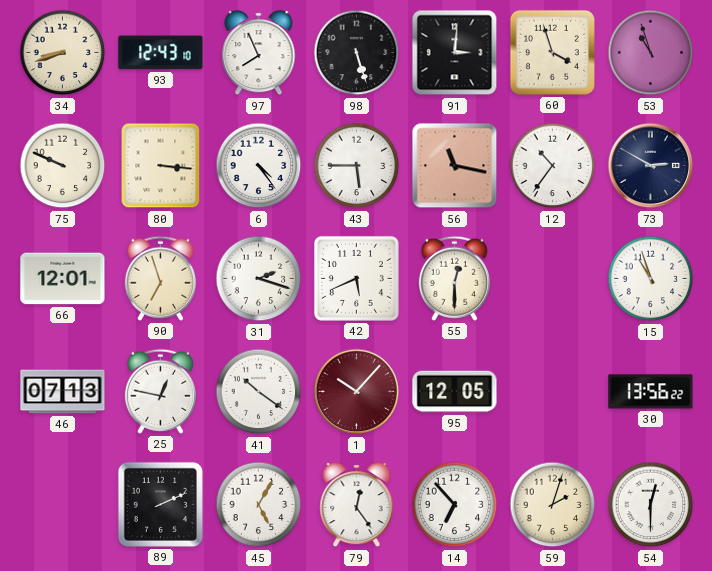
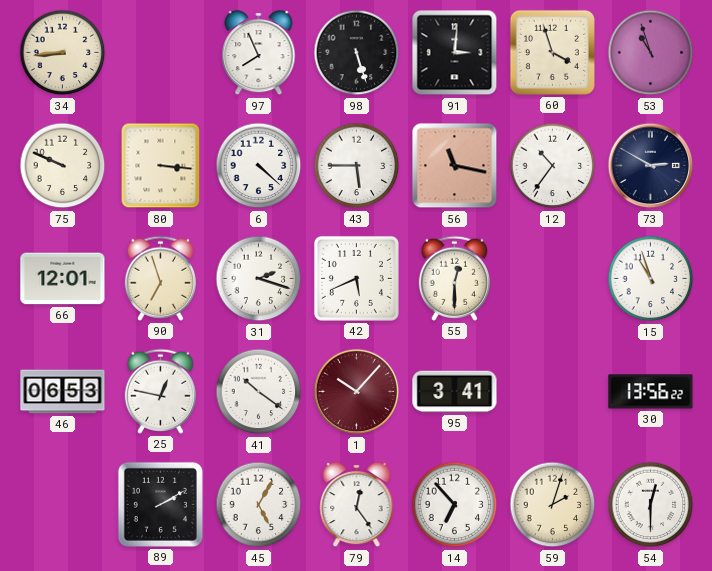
34: 8:42 -> 8:44
93: 12:43 -> none
6: 4:24 -> 4:22
46: 07:13 -> 06:53
95: 12:05 -> 3:41
89: 2:11 -> 2:10
